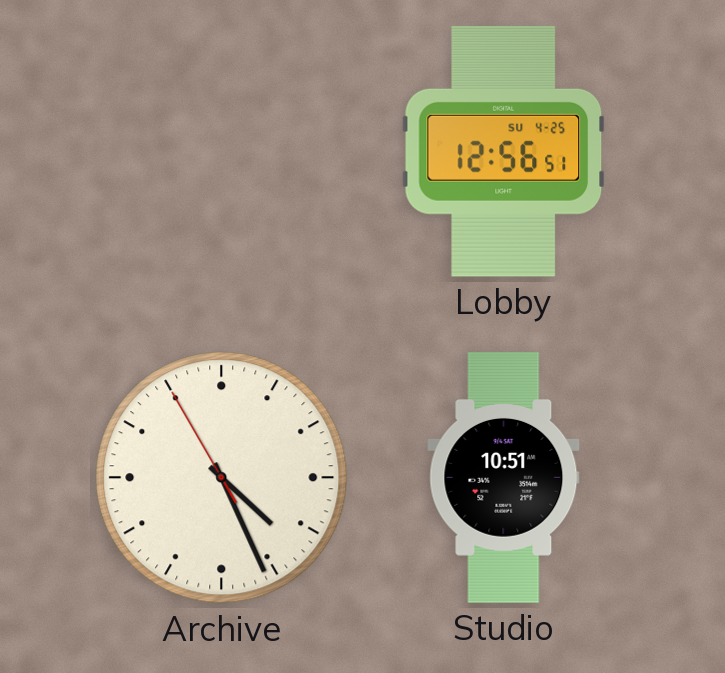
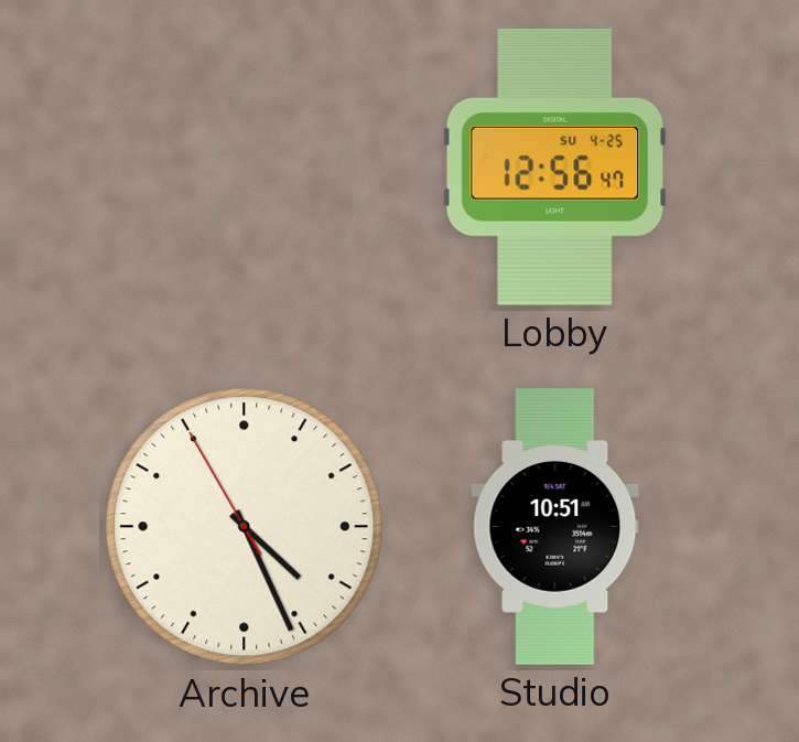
Lobby: 12:56:51 -> 12:56:47
